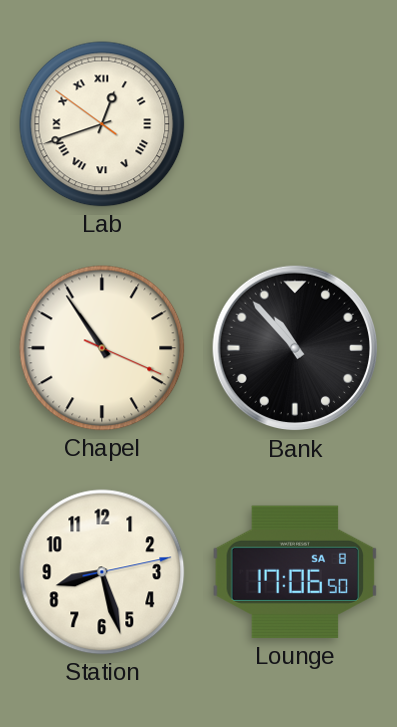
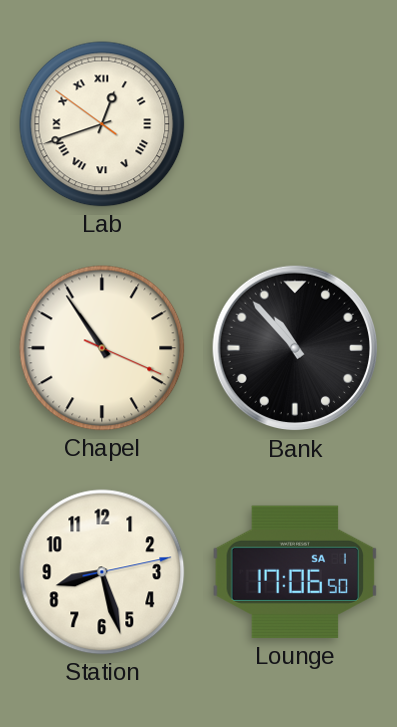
Lounge date: SA 8 -> SA 1
